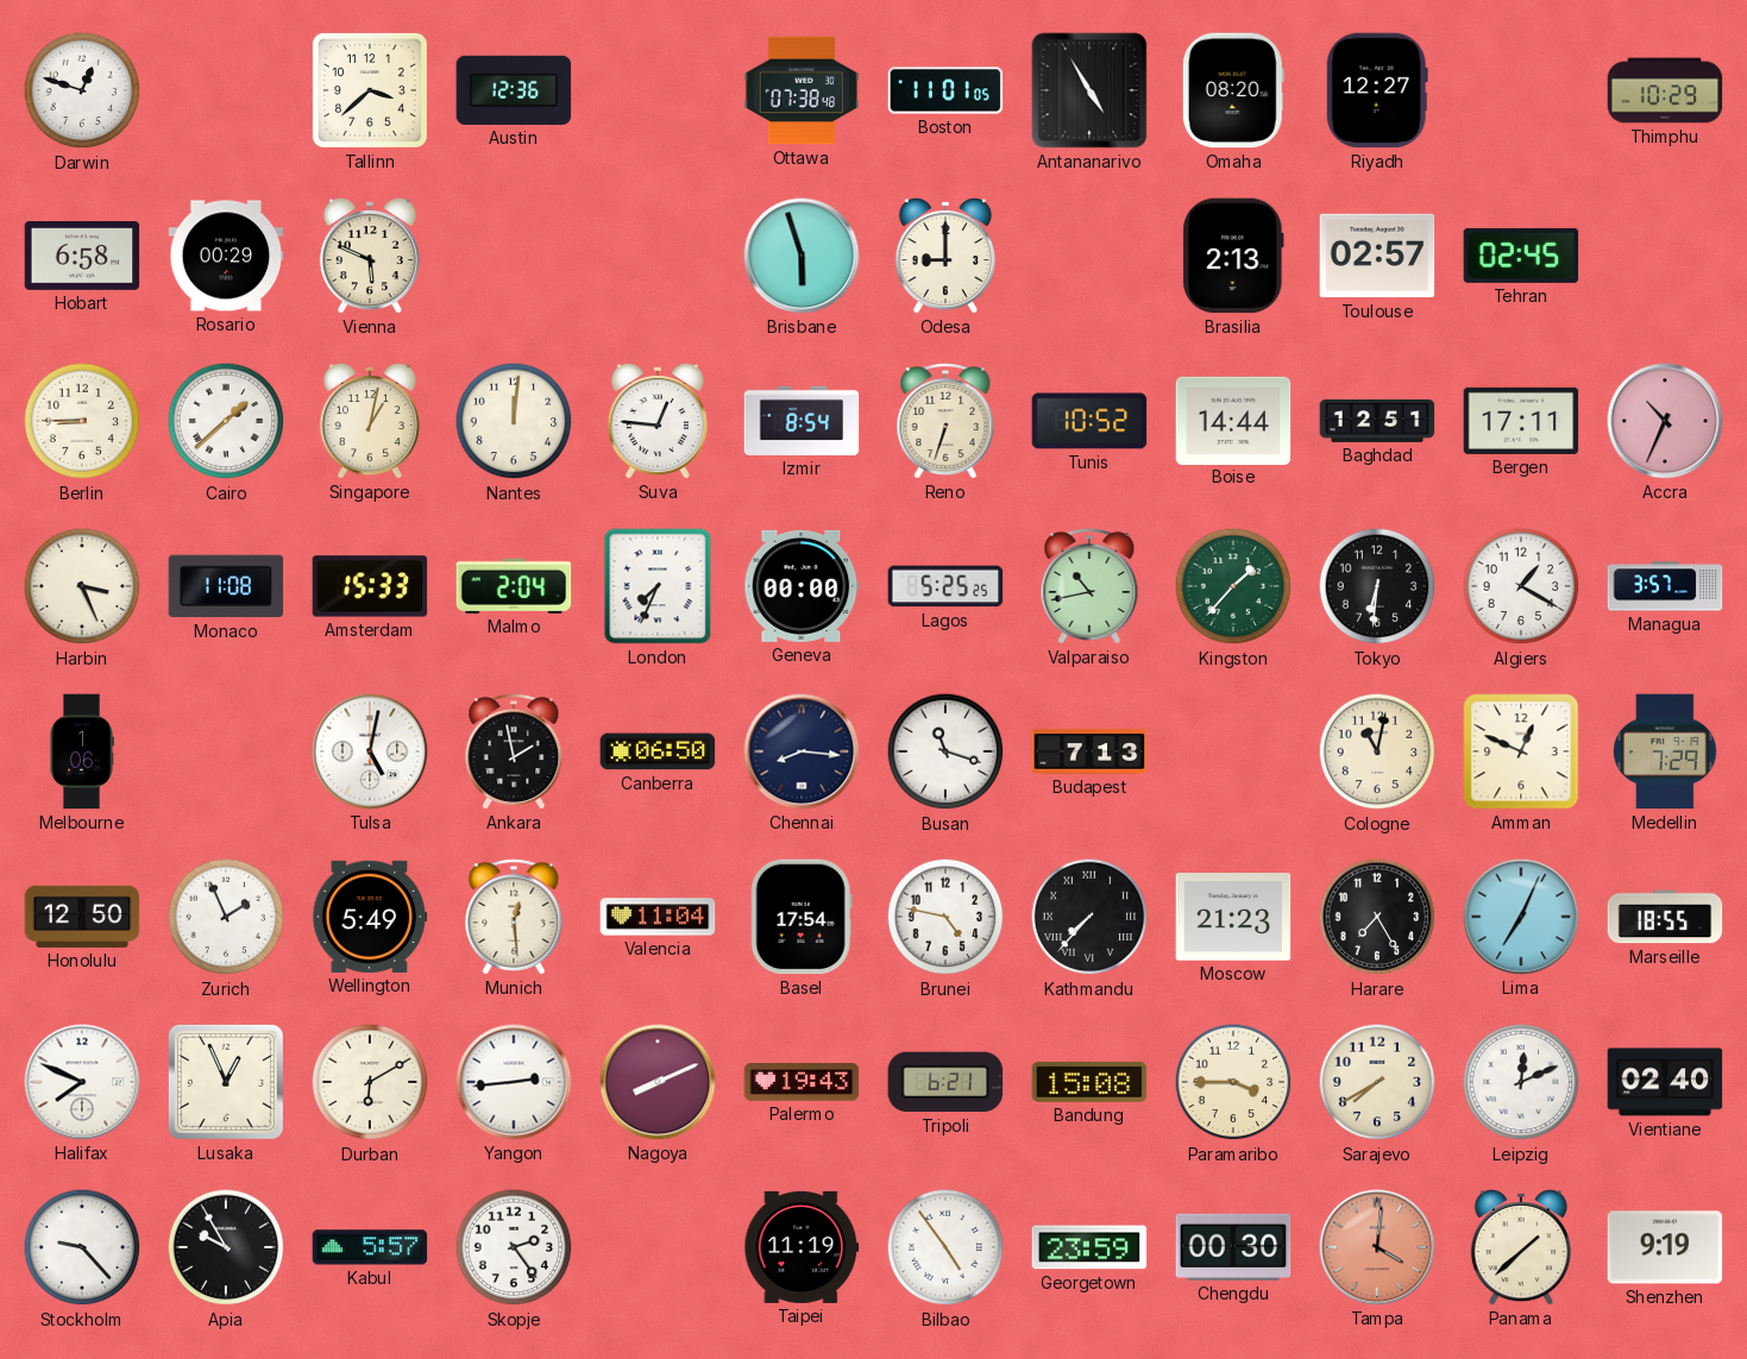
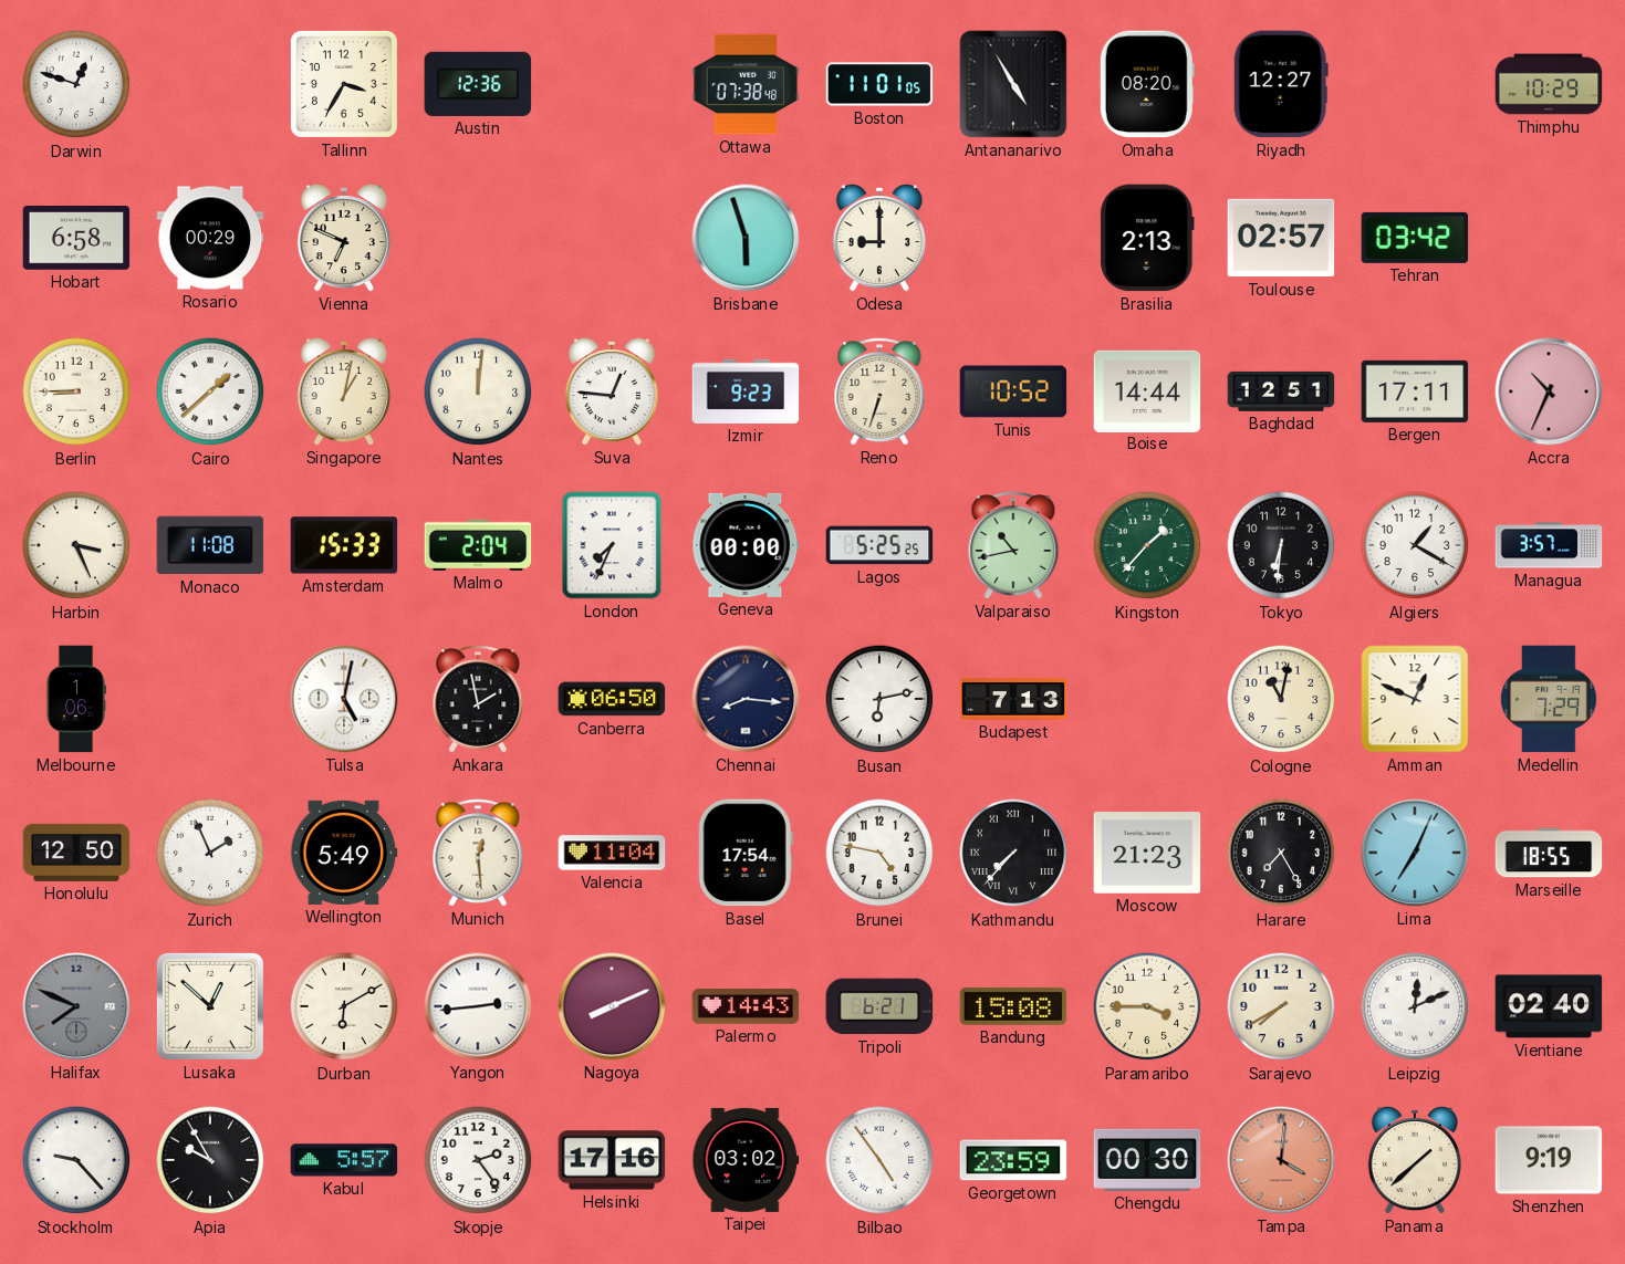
Tallinn: 3:38 -> 3:35
Vienna: 5:49 -> 6:49
Tehran: 02:45 -> 03:42
Izmir: 8:54 -> 9:23
Busan: 11:18 -> 6:13
Halifax dial: white -> grey
Lusaka: 12:56 -> 12:52
Palermo: 19:43 -> 14:43
Helsinki: none -> 17:16
Taipei: 11:19 -> 03:02
